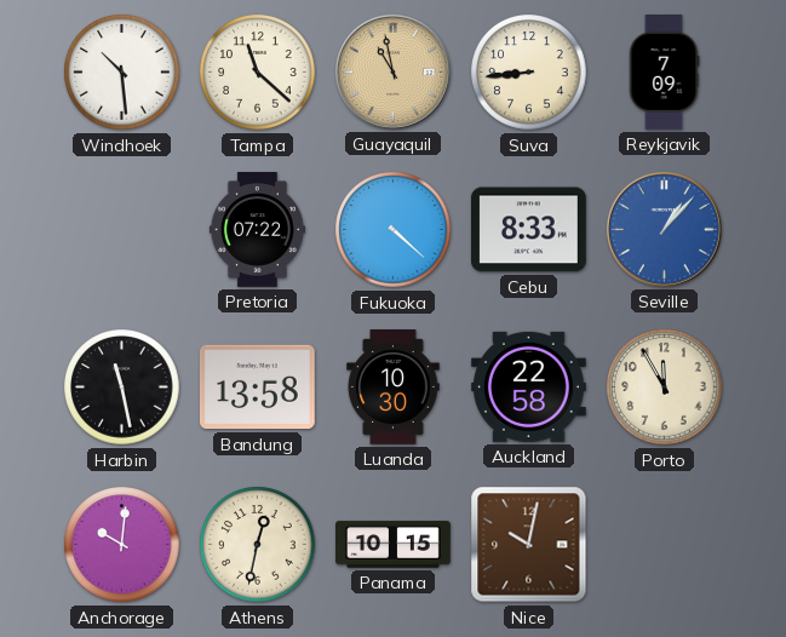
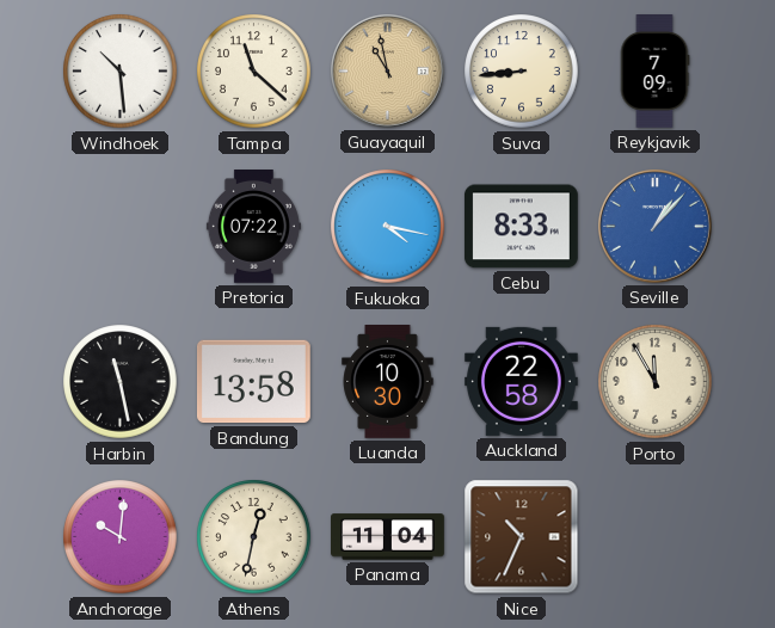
Fukuoka: 4:22 -> 4:17
Panama: 10:15 -> 11:04
Nice: 10:02 -> 10:34
